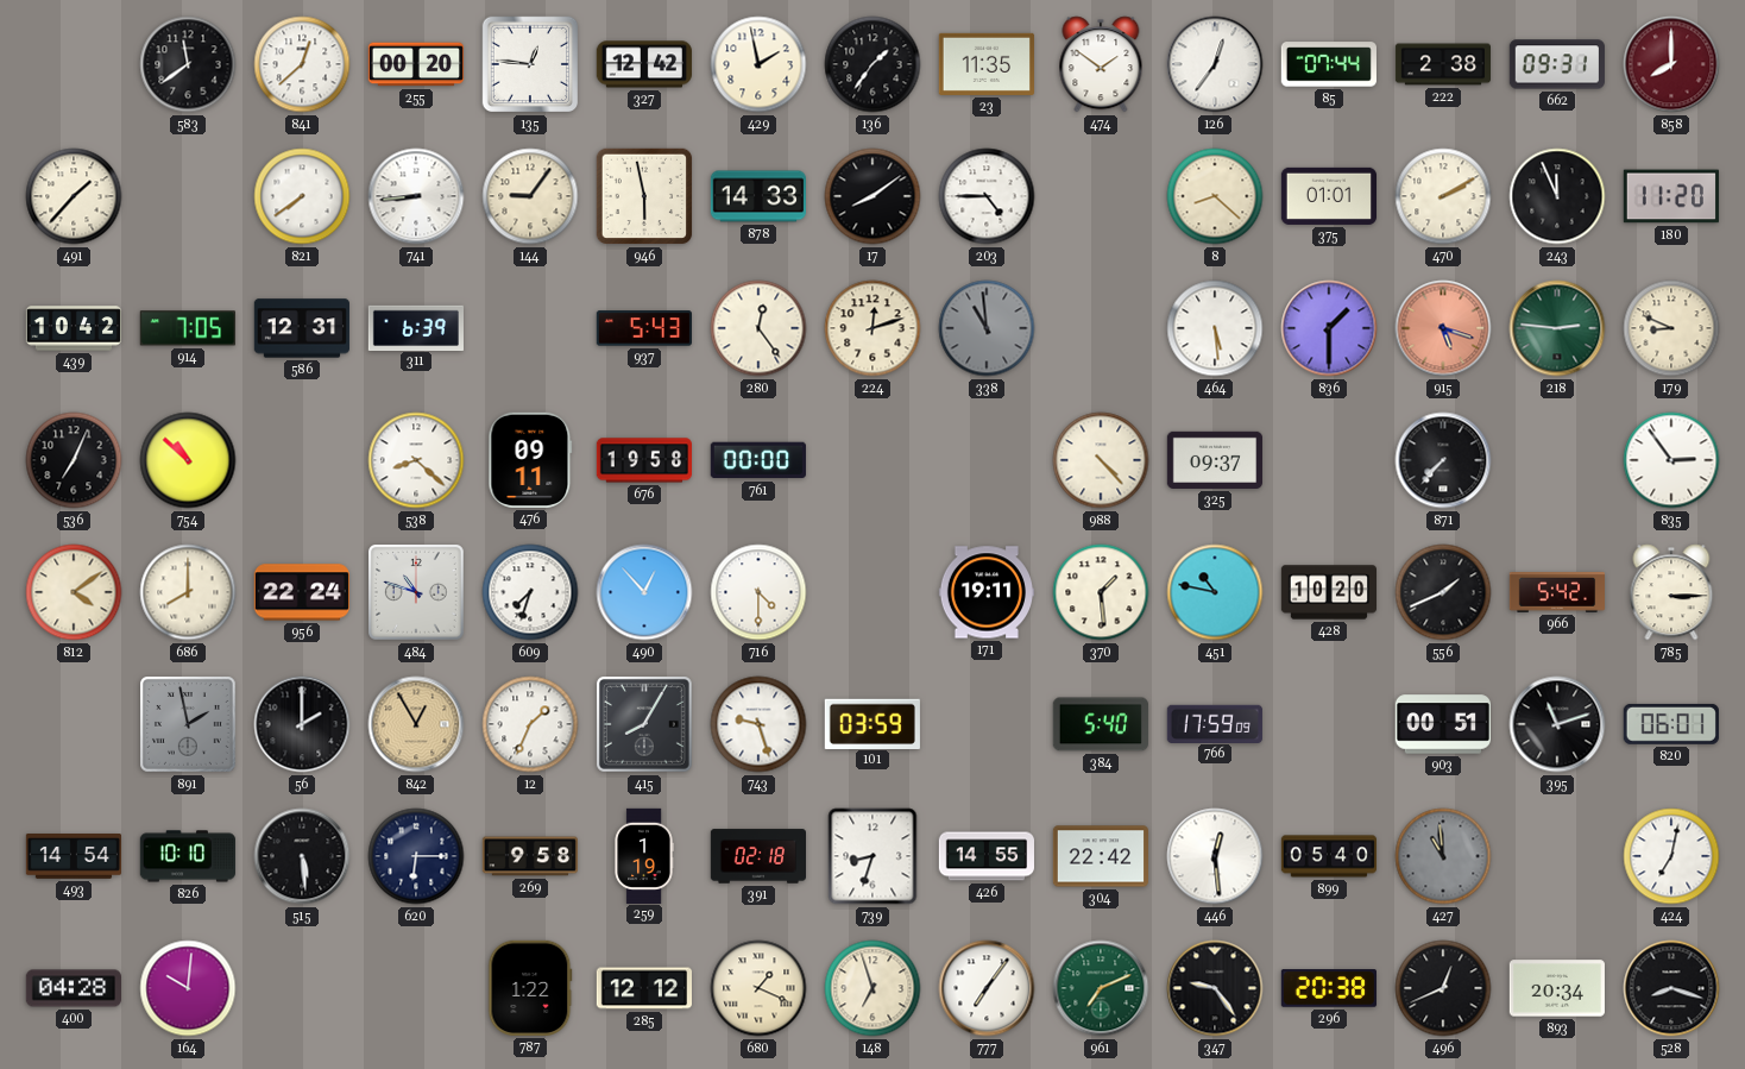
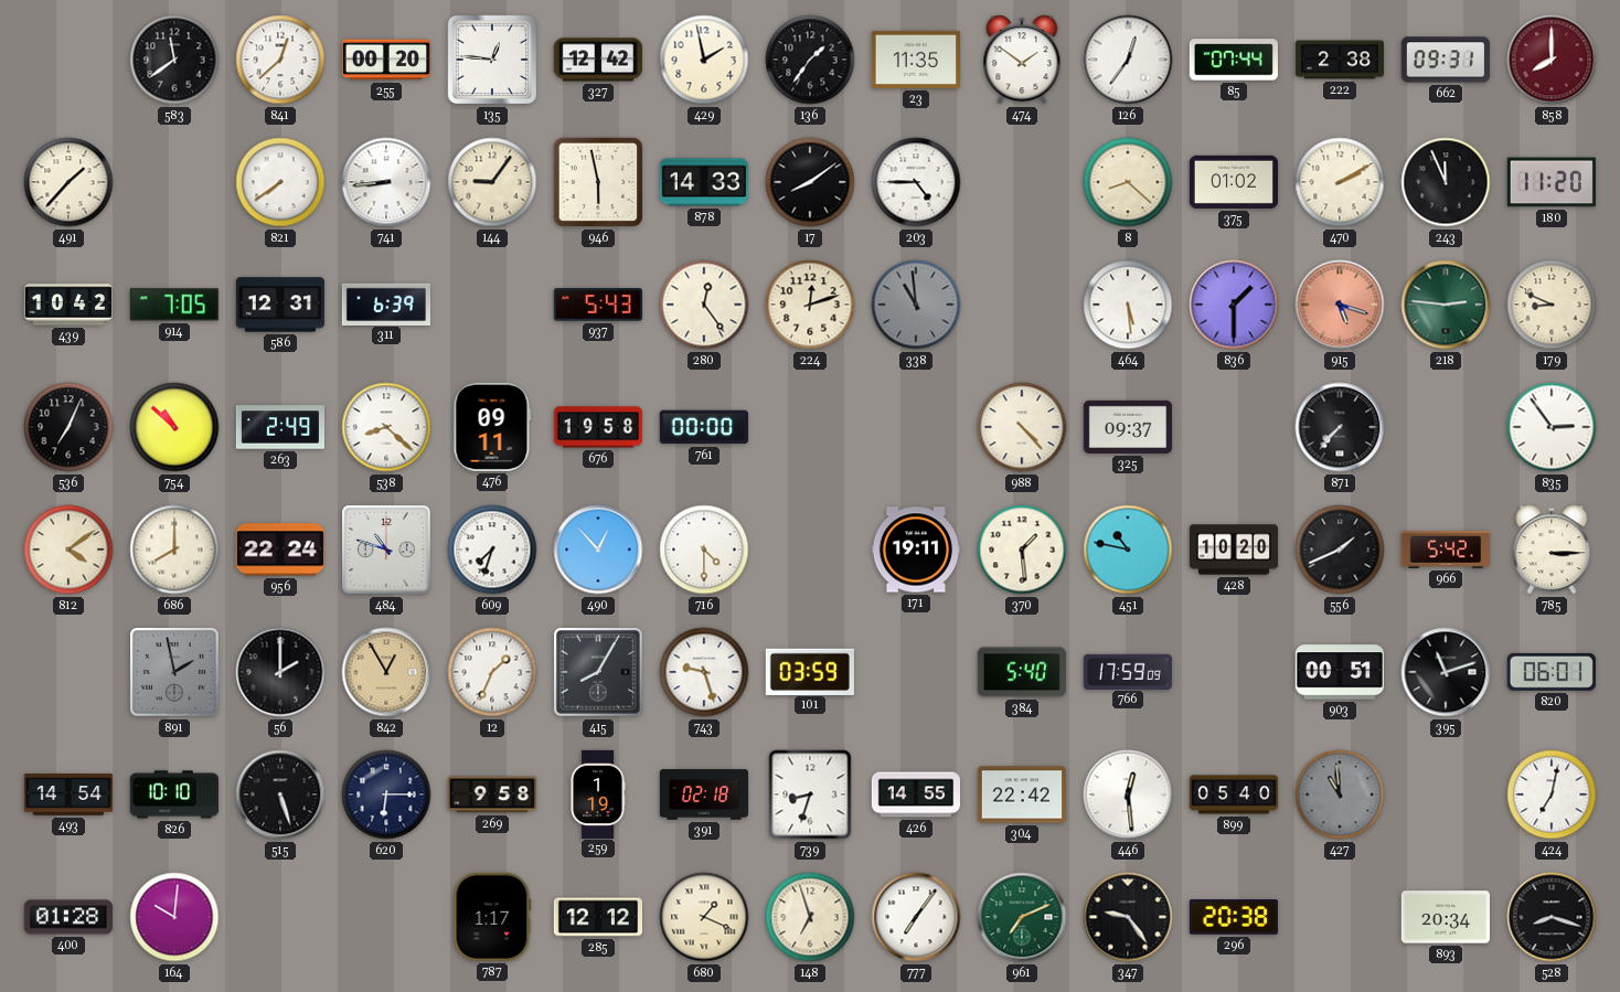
375: 01:01 -> 01:02
263: none -> 2:49
515: 5:29 -> 5:27
400: 04:28 -> 01:28
787: 1:22 -> 1:17
496: 12:41 -> none
